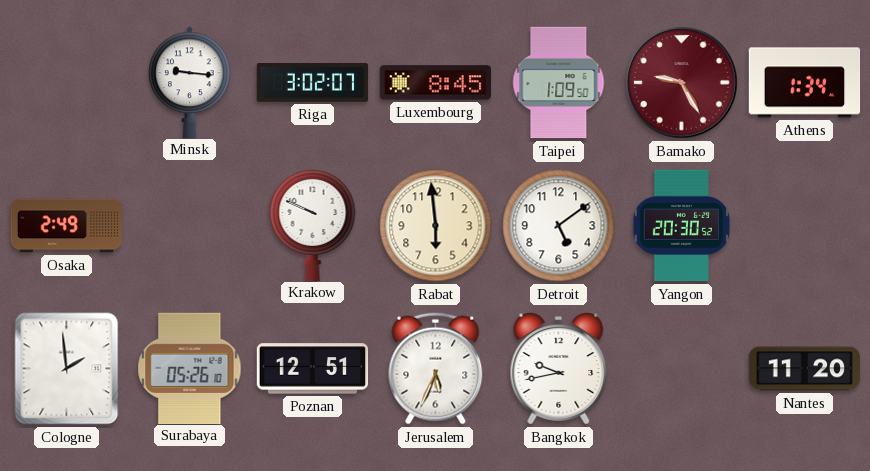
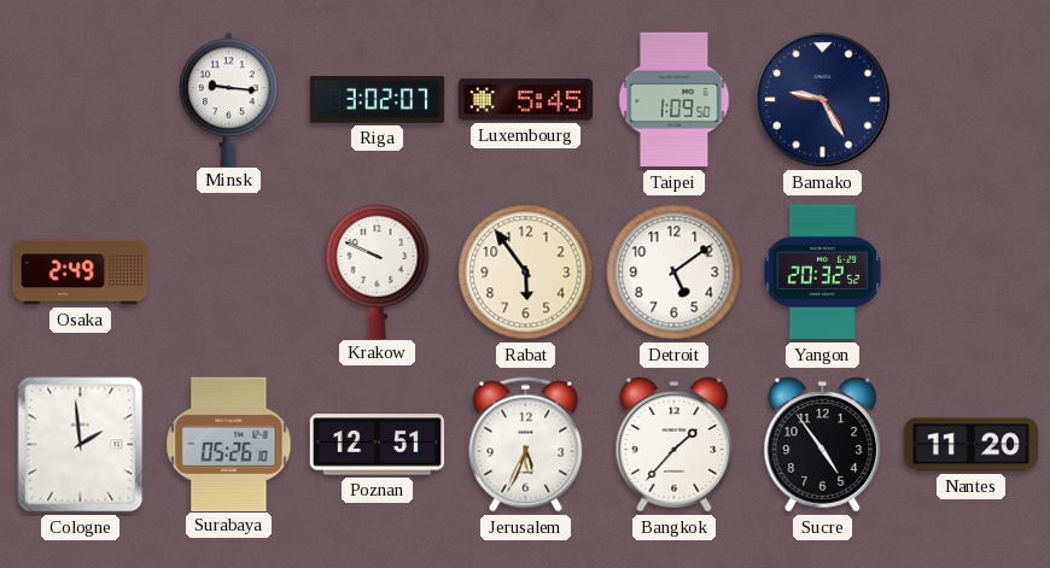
Luxembourg: 8:45 -> 5:45
Bamako dial: burgundy -> navy
Athens: 1:34 -> none
Rabat: 5:59 -> 5:54
Yangon: 20:30 -> 20:32
Bangkok: 9:43 -> 1:37
Sucre: none -> 4:54
